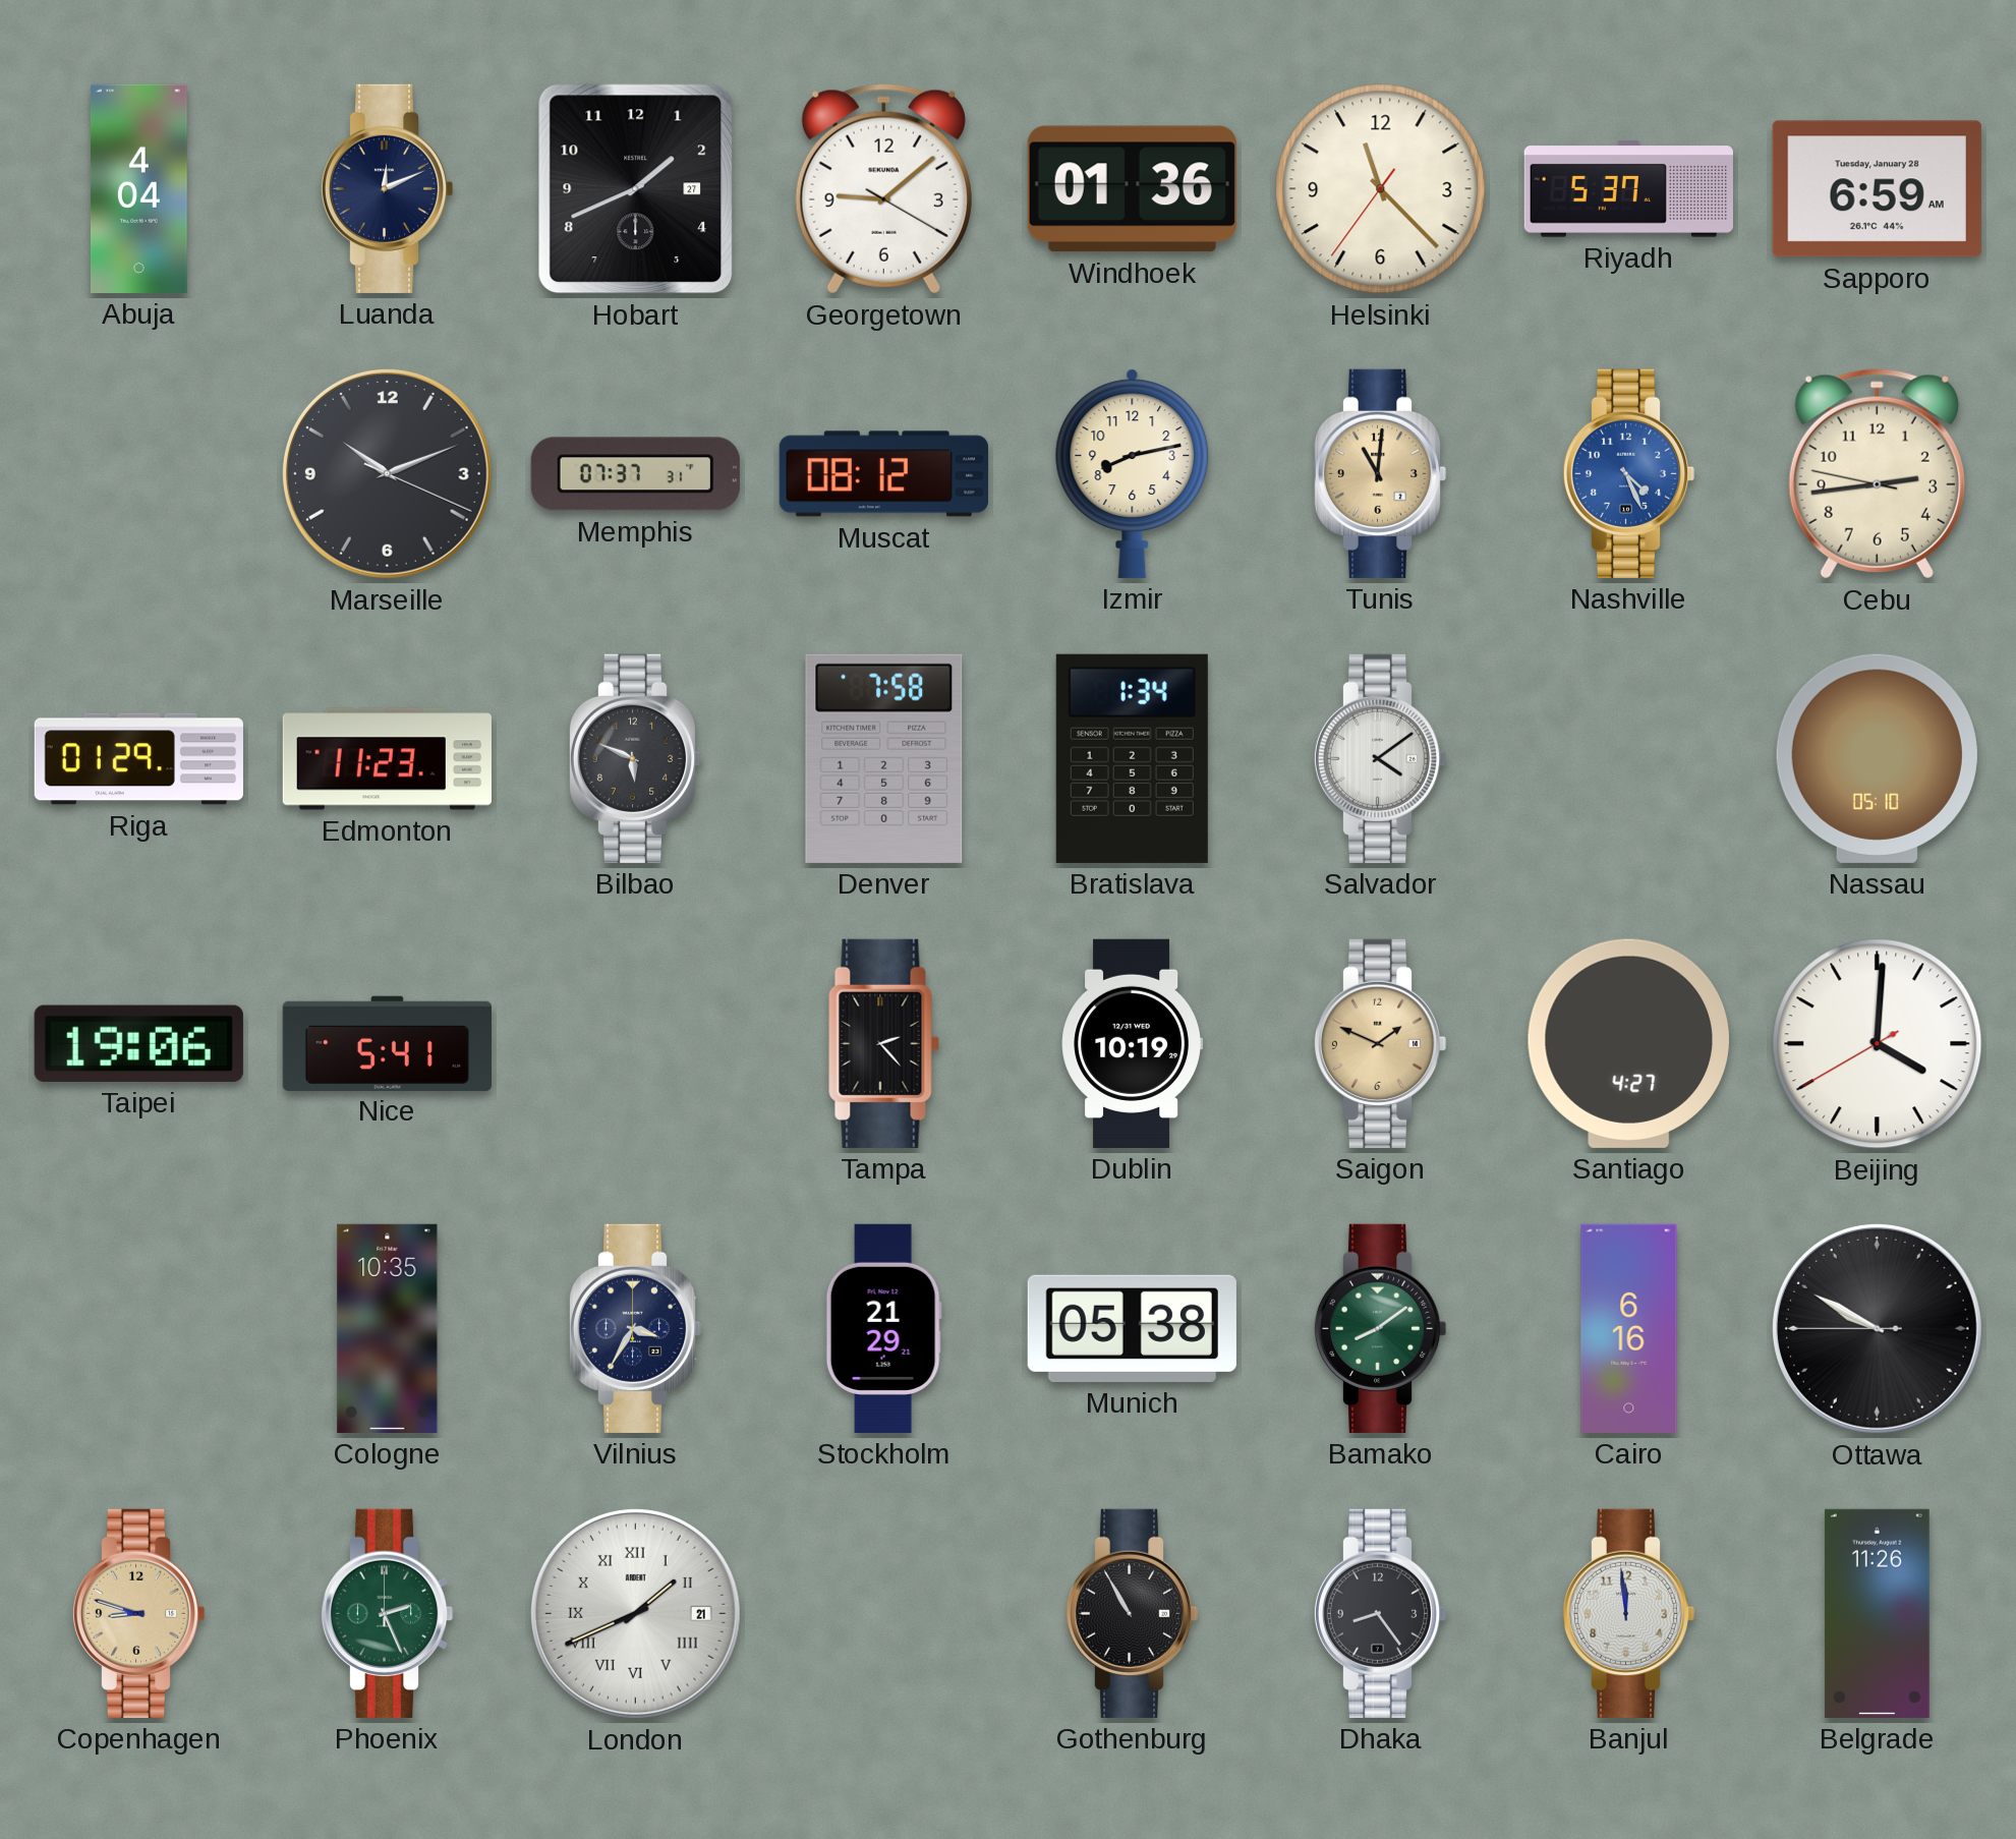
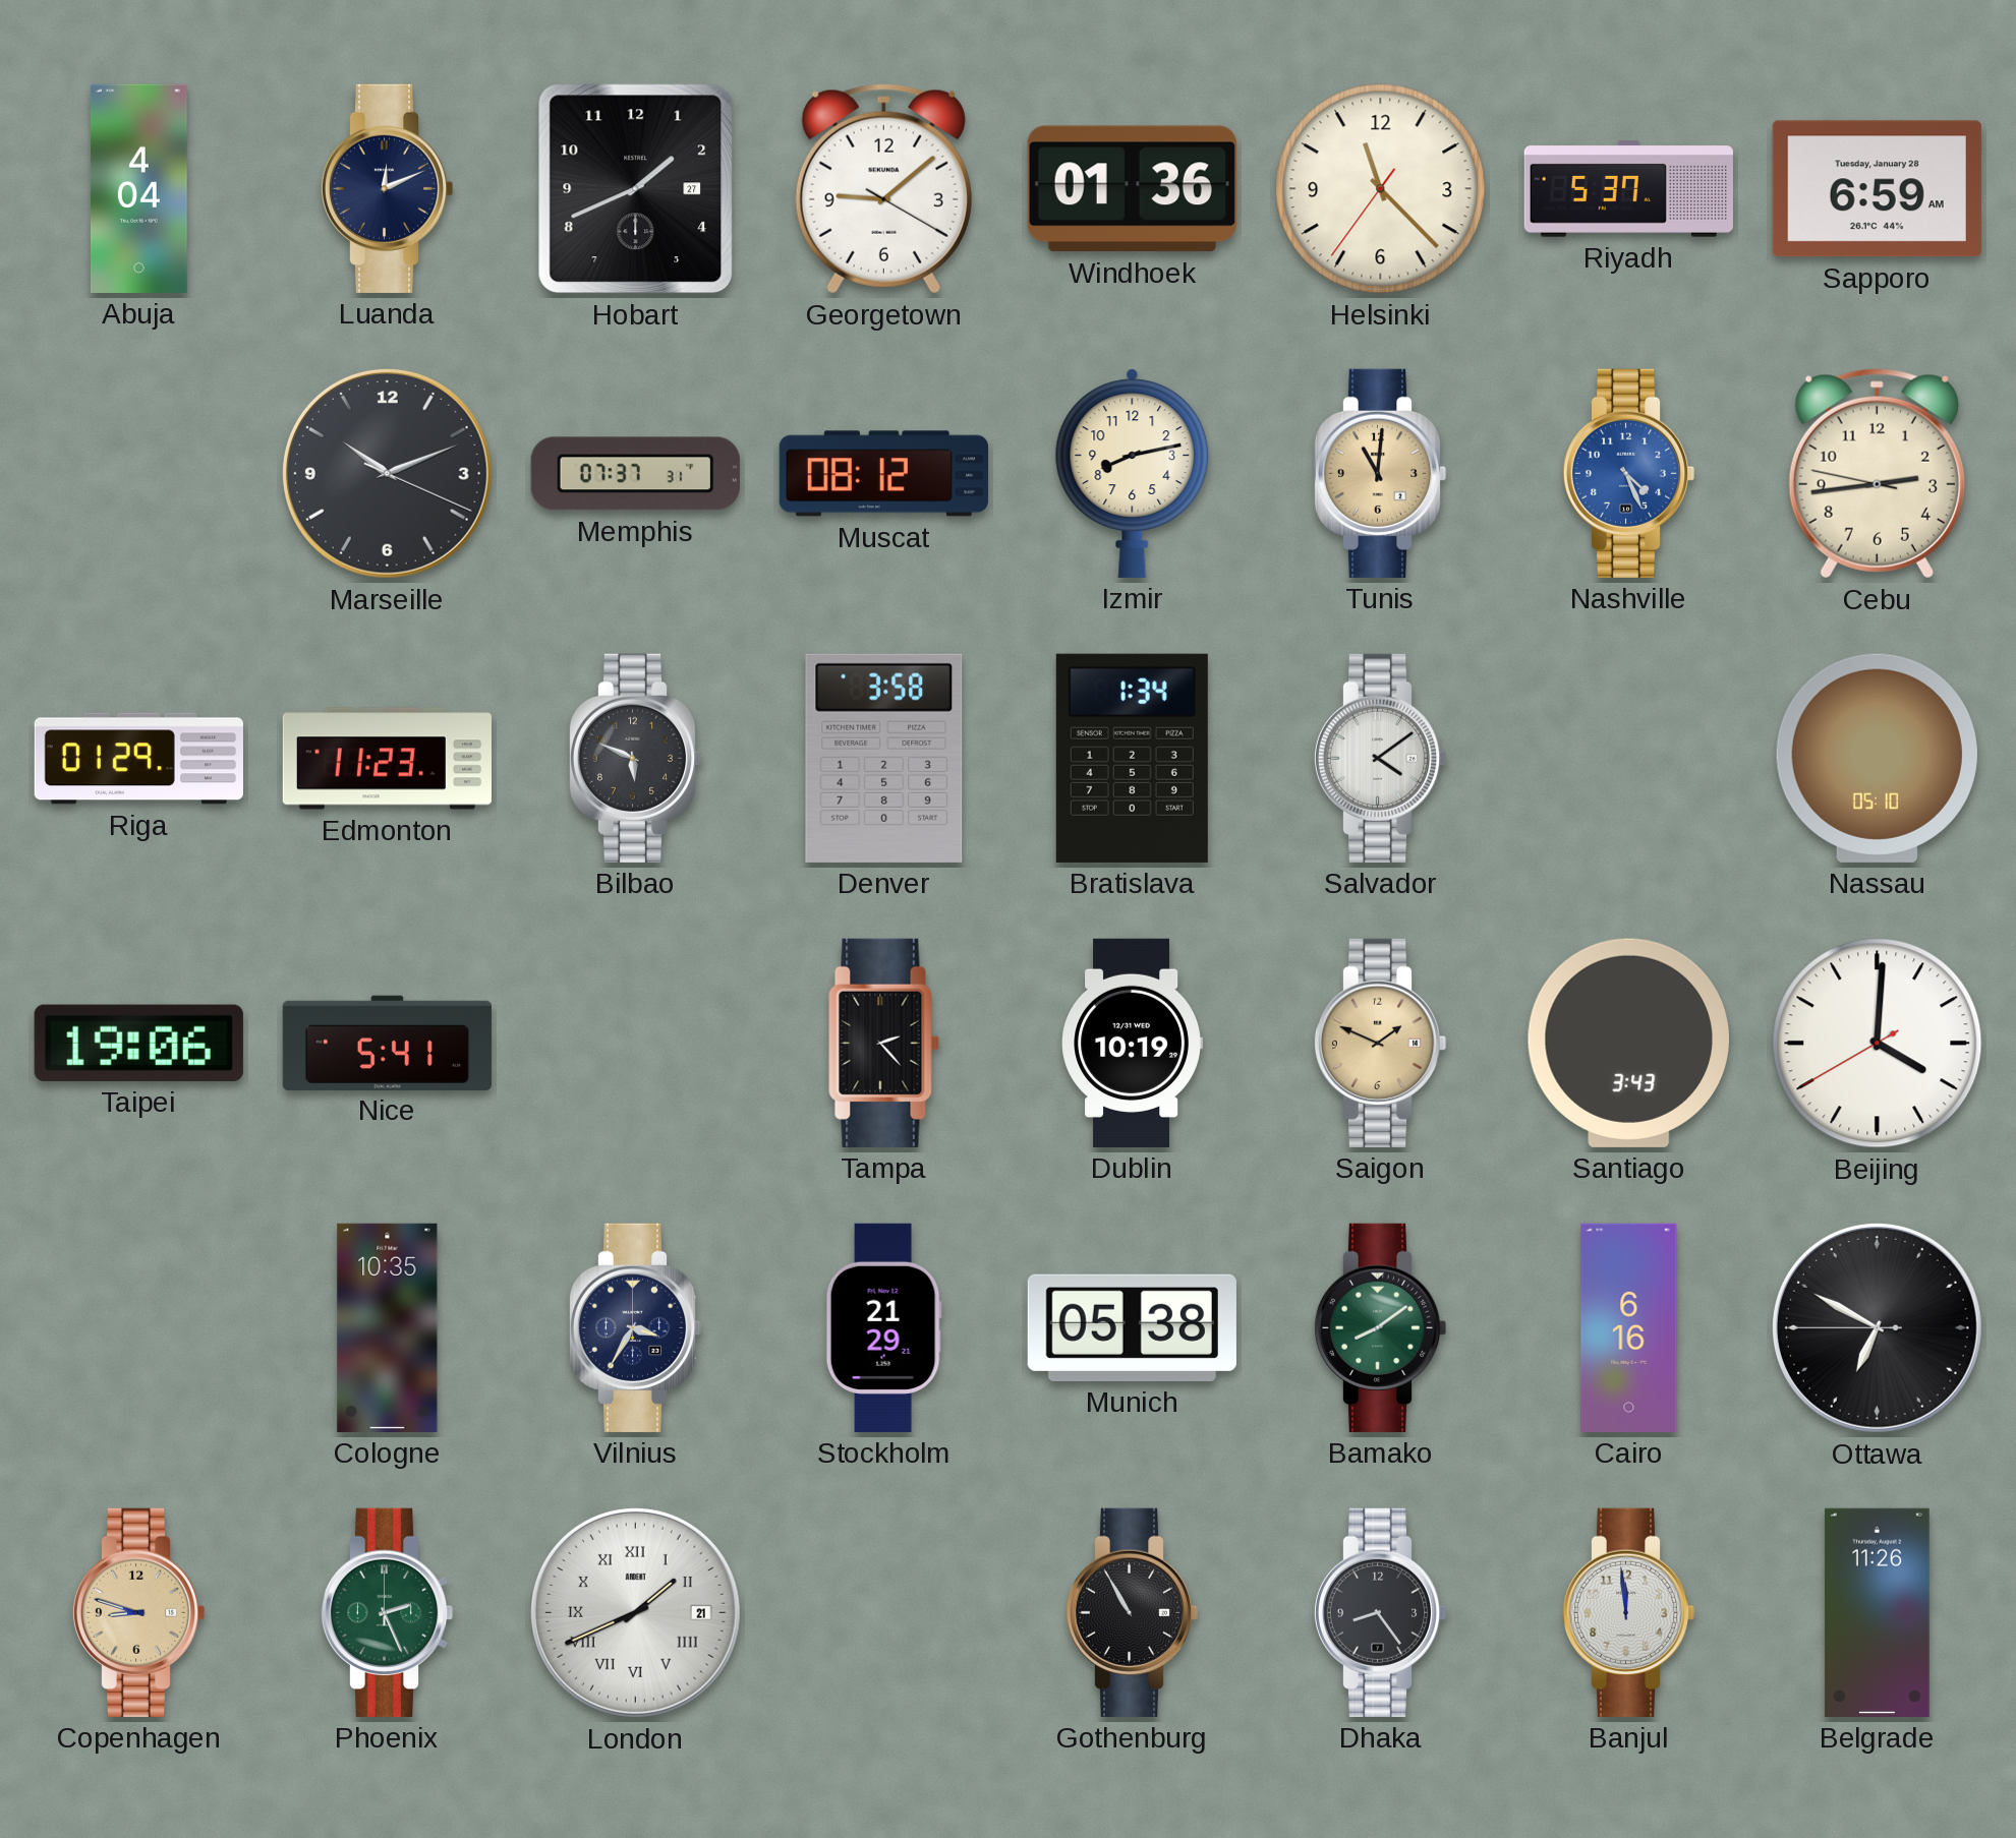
Denver: 7:58 -> 3:58
Santiago: 4:27 -> 3:43
Ottawa: 9:49 -> 6:49
